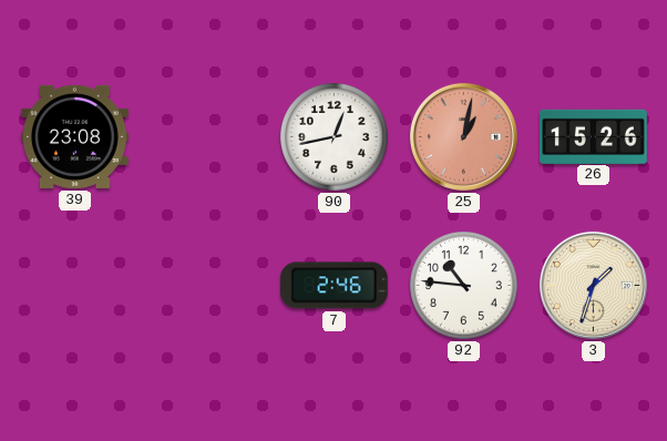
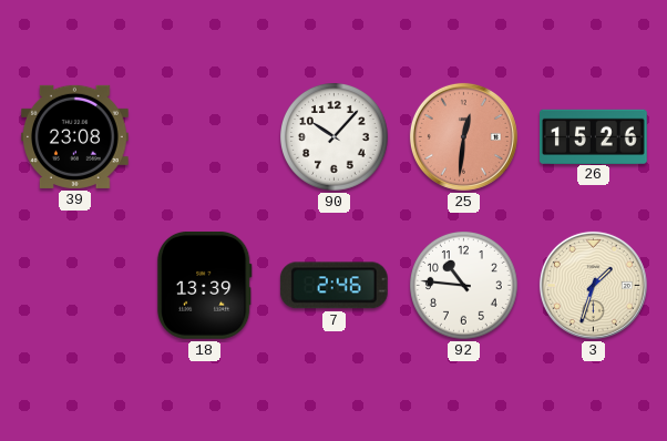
90: 12:43 -> 10:07
25: 1:02 -> 12:31
18: none -> 13:39
